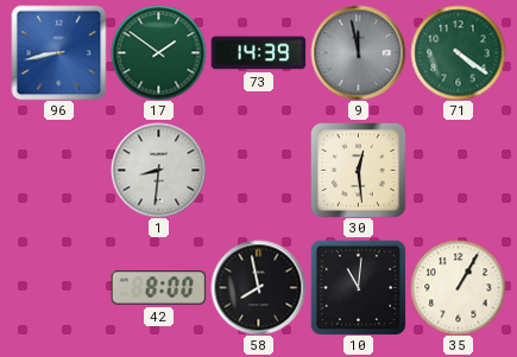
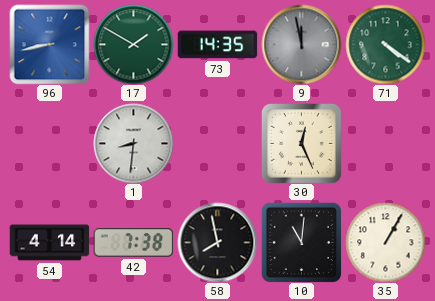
17: 1:51 -> 1:50
73: 14:39 -> 14:35
30: 12:29 -> 12:26
54: none -> 4:14
42: 8:00 -> 7:38
